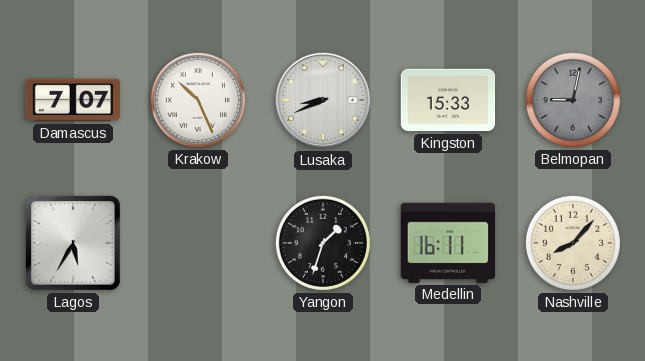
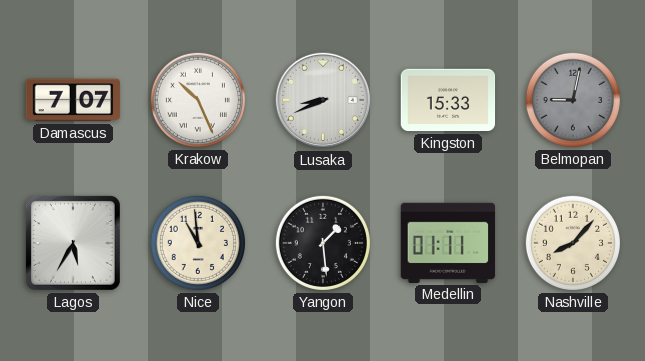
Nice: none -> 10:59
Yangon: 1:33 -> 1:29
Medellin: 16:11 -> 01:11
